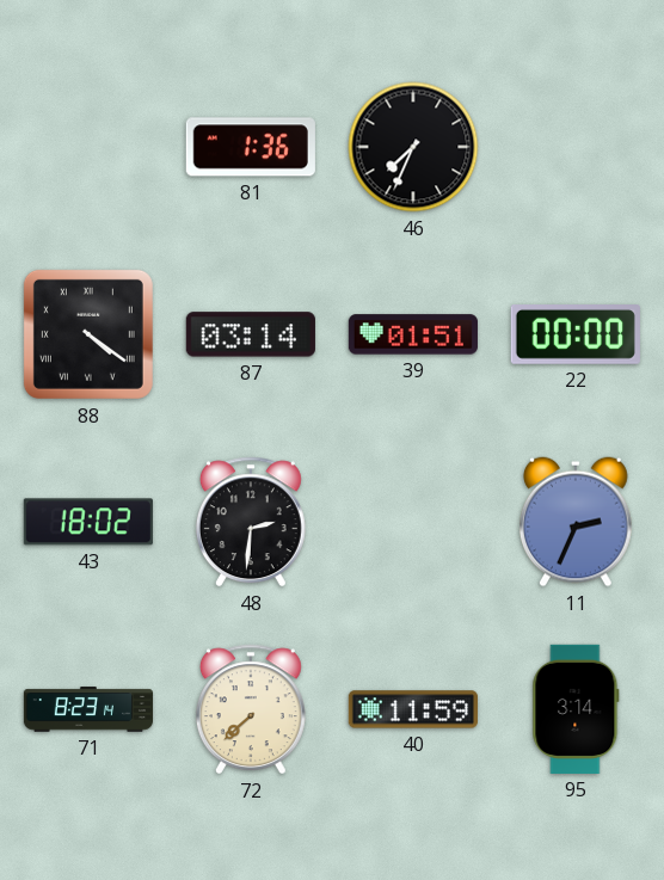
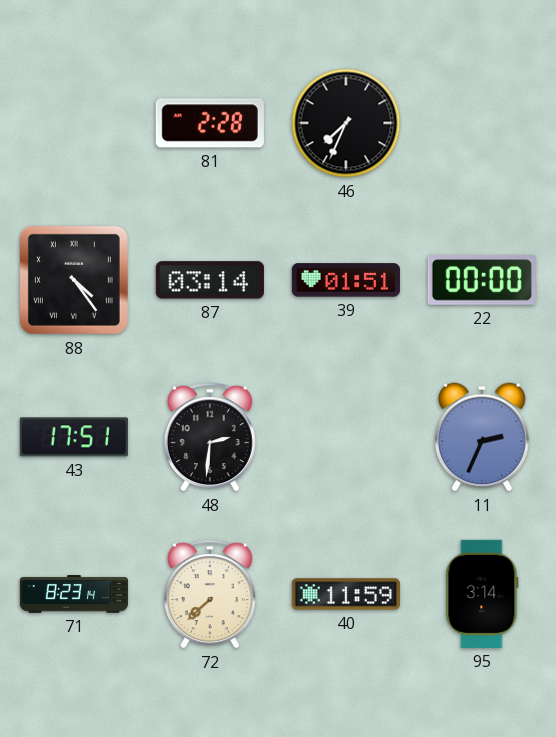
81: 1:36 -> 2:28
88: 4:21 -> 4:24
43: 18:02 -> 17:51
